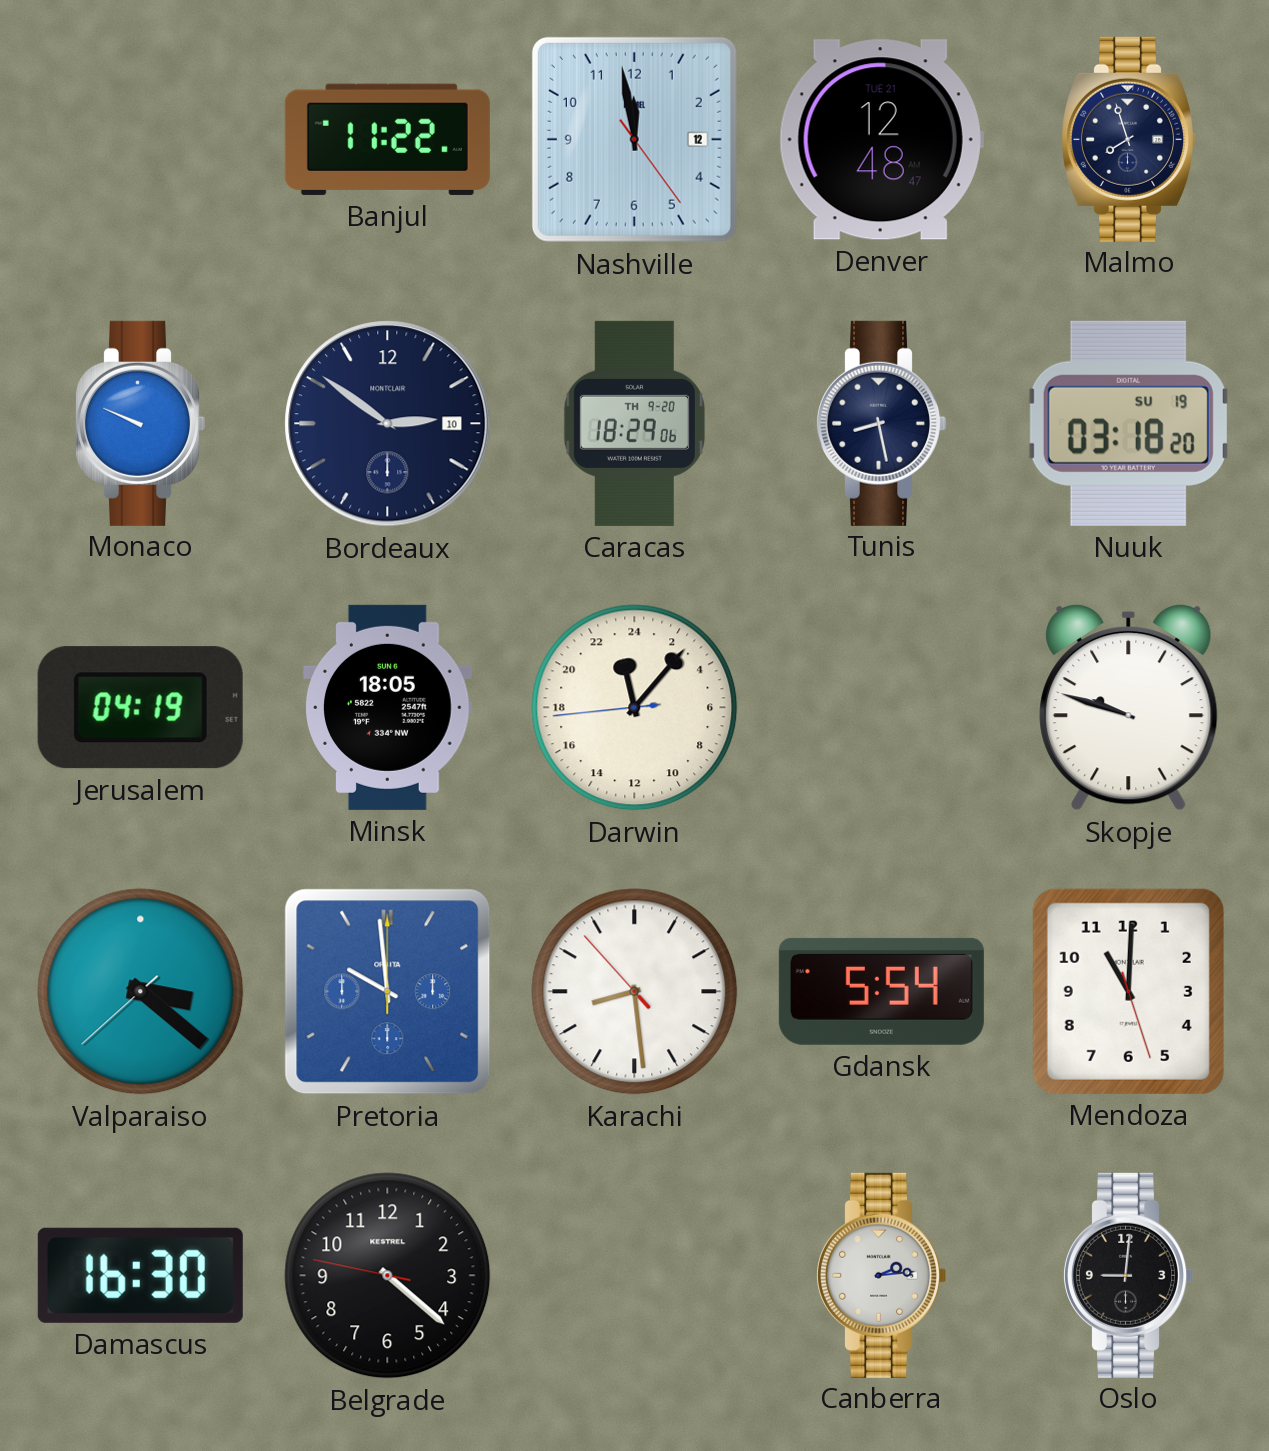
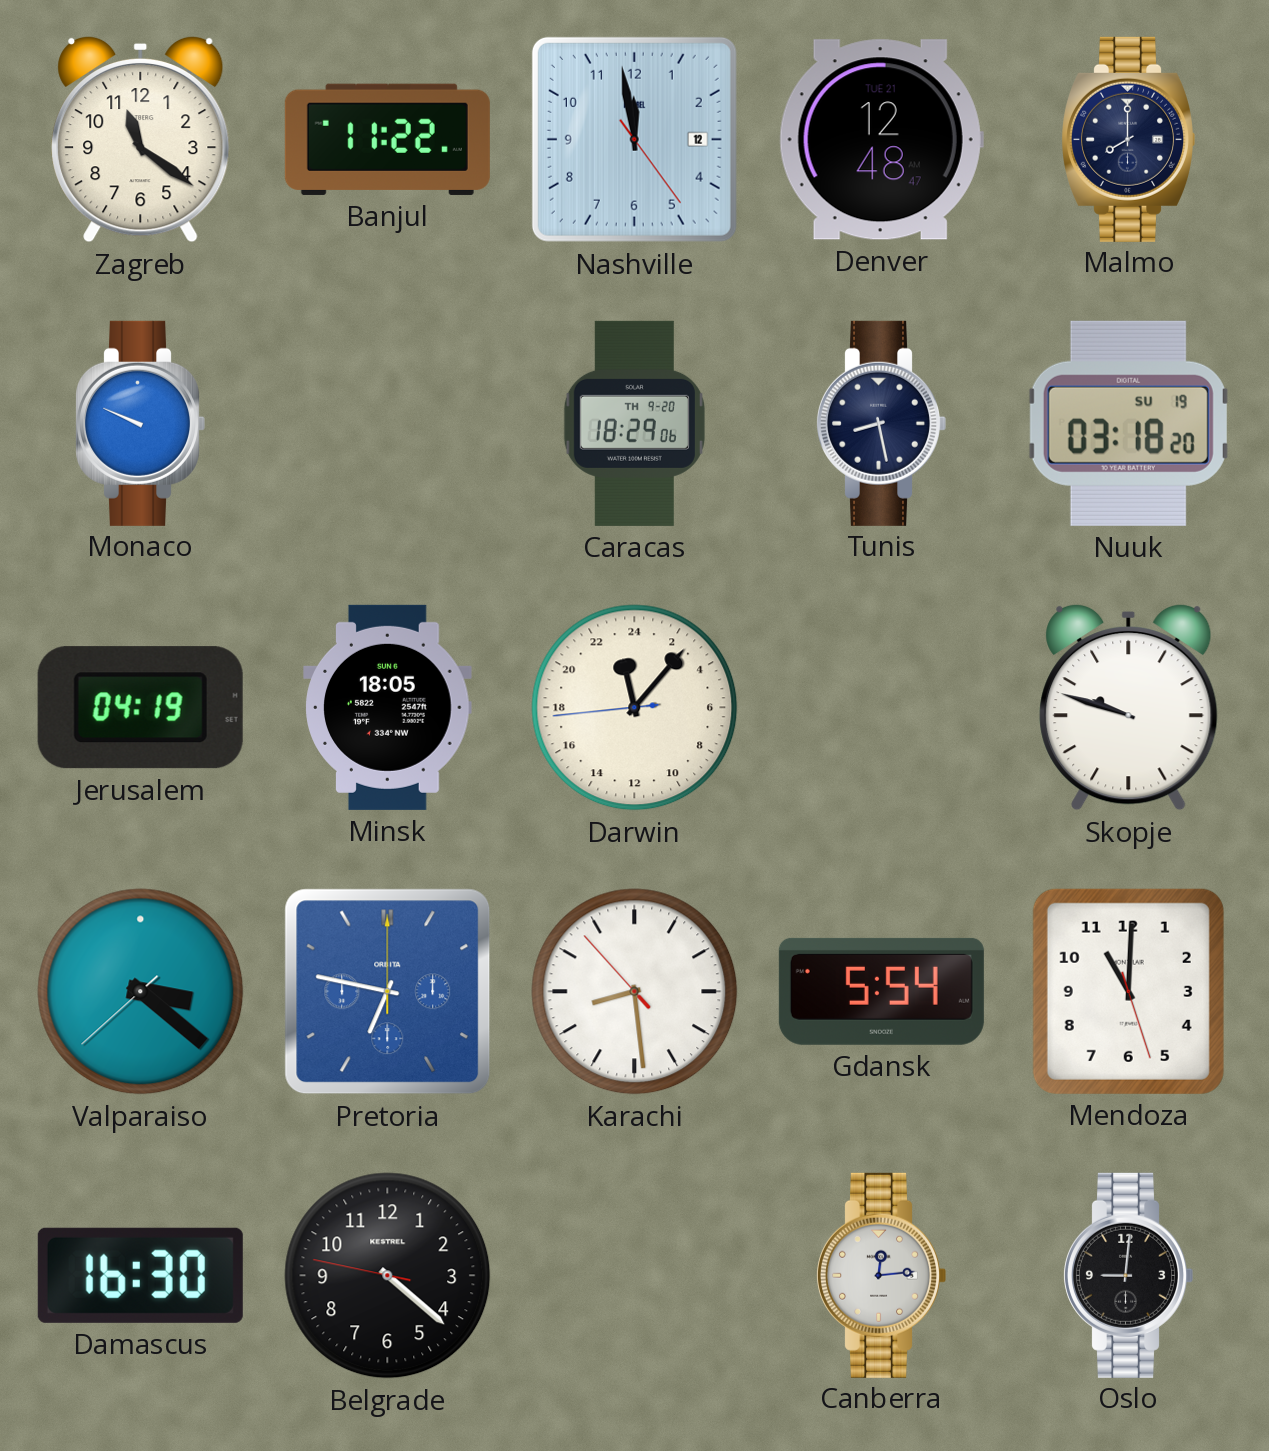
Zagreb: none -> 11:21
Malmo: 7:57 -> 8:00
Bordeaux: 2:51 -> none
Pretoria: 9:59 -> 6:47
Canberra: 2:14 -> 12:14
